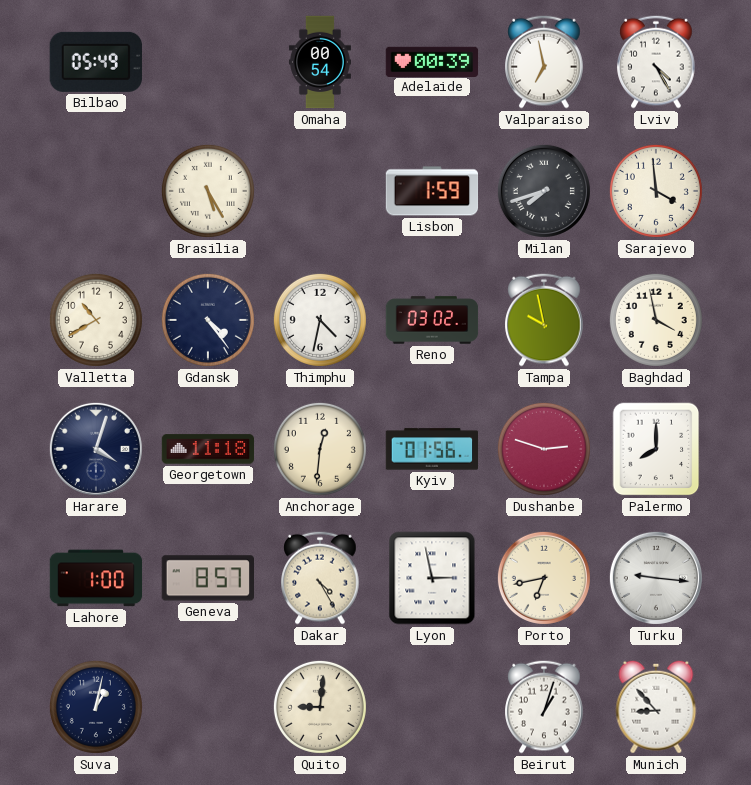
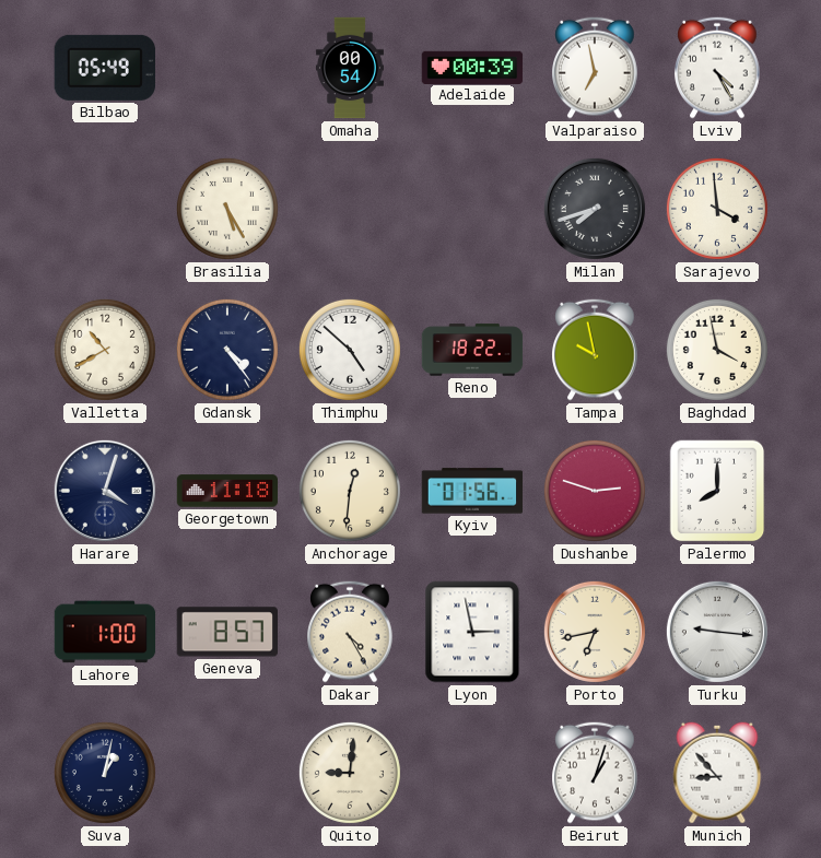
Lisbon: 1:59 -> none
Thimphu: 4:32 -> 4:52
Reno: 03:02 -> 18:22
